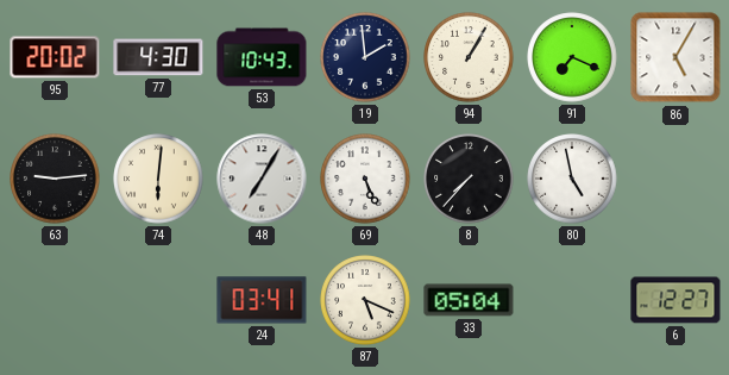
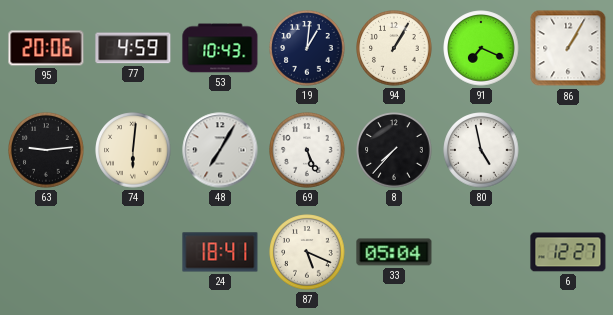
95: 20:02 -> 20:06
77: 4:30 -> 4:59
19: 1:59 -> 1:01
86: 5:05 -> 1:05
24: 03:41 -> 18:41
